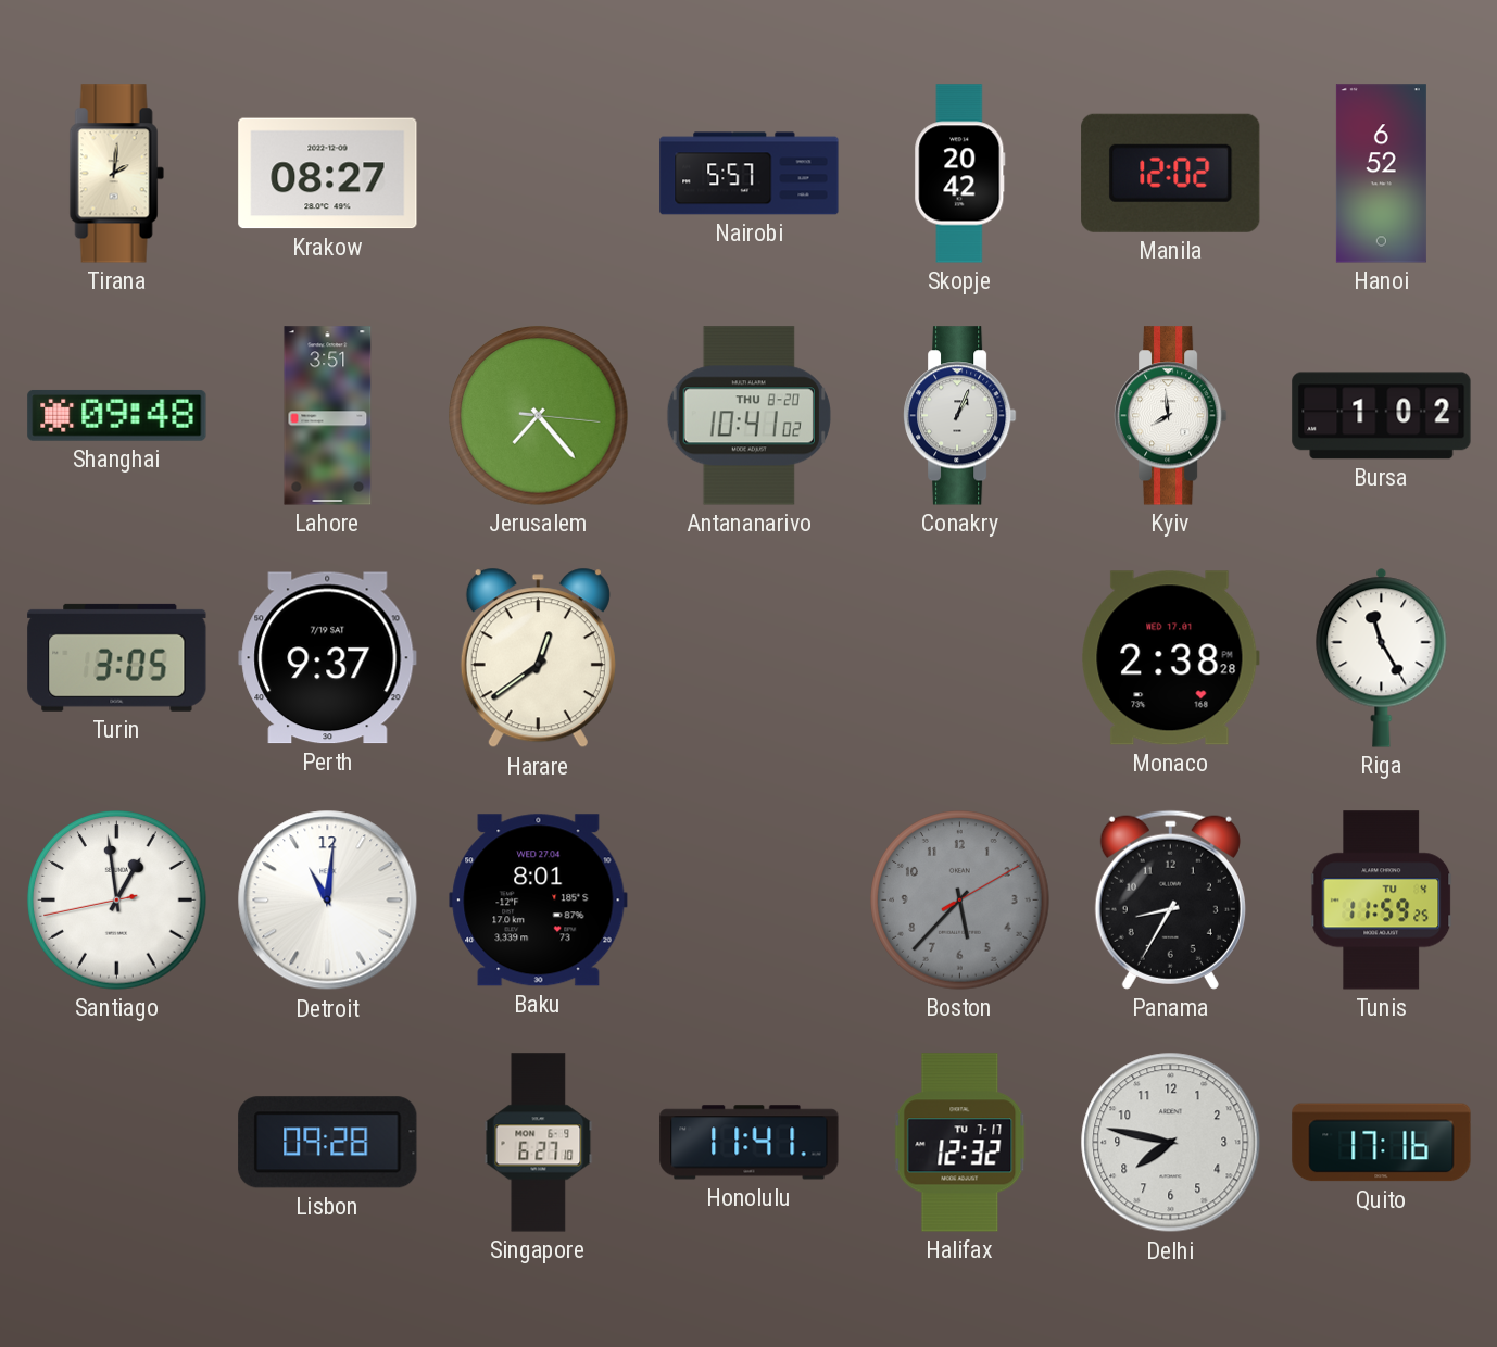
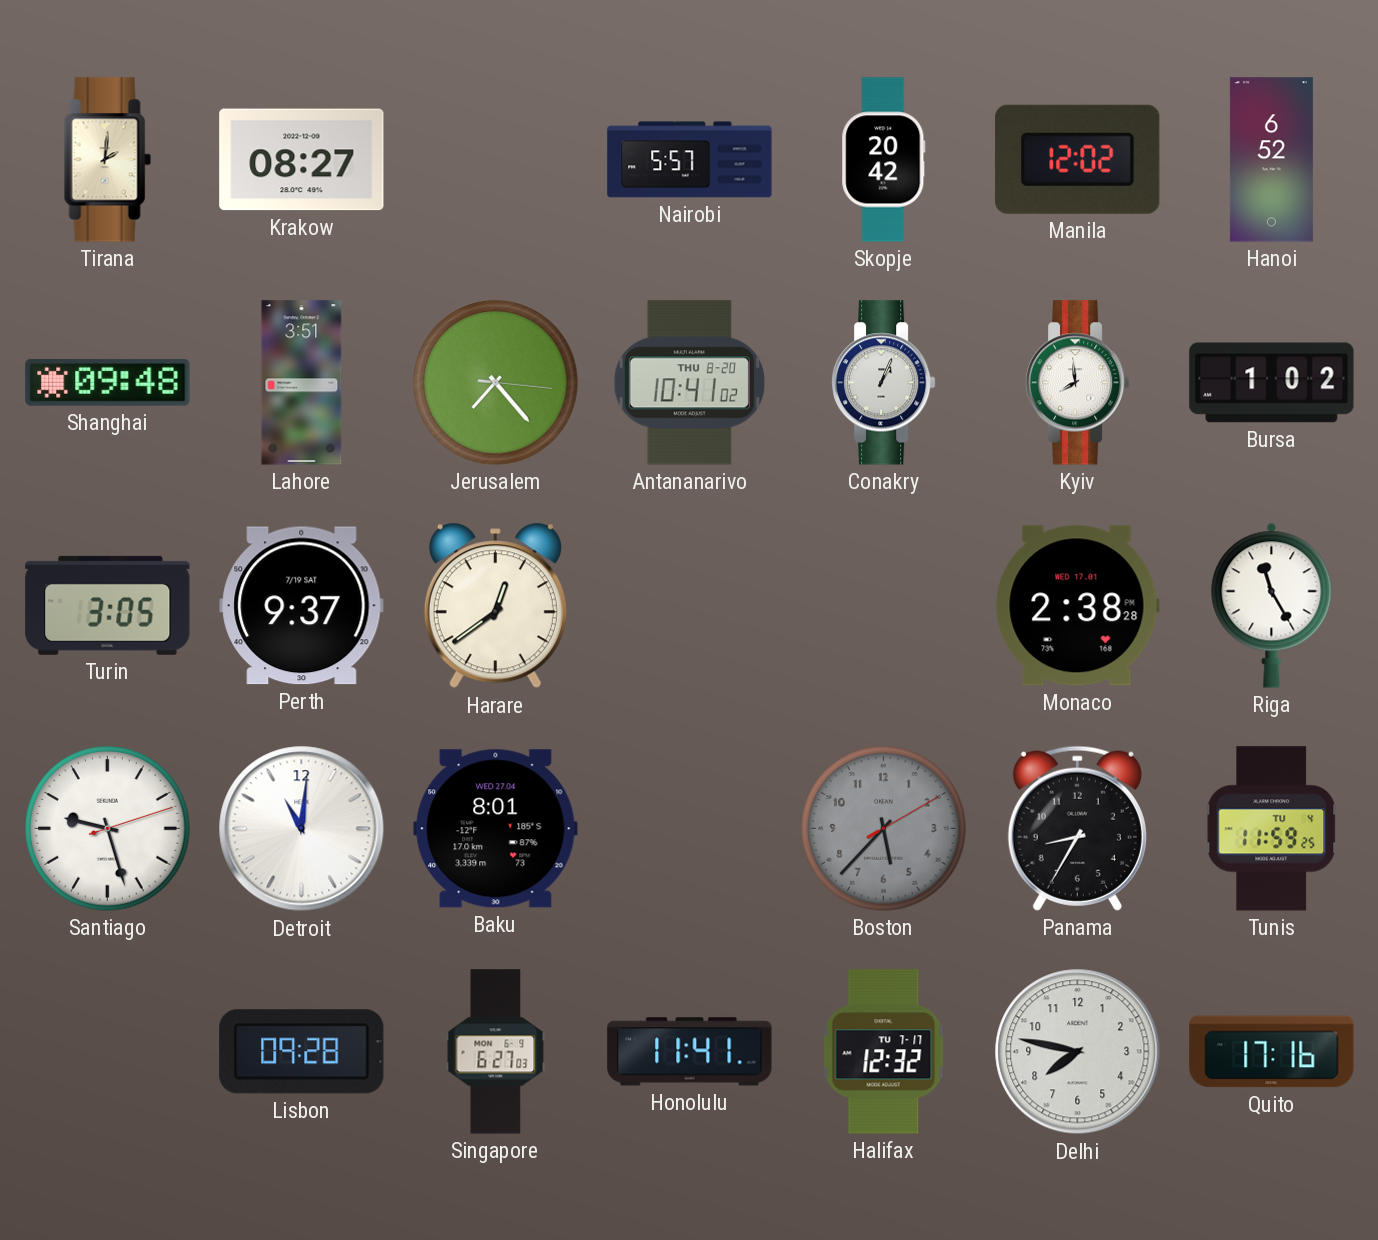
Santiago: 12:58 -> 9:27
Singapore: 6:27:10 -> 6:27:03
